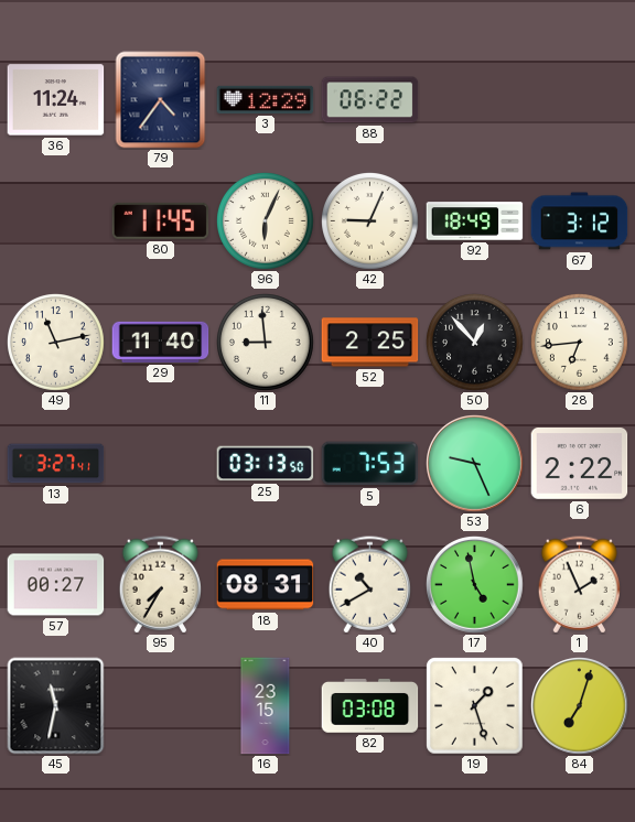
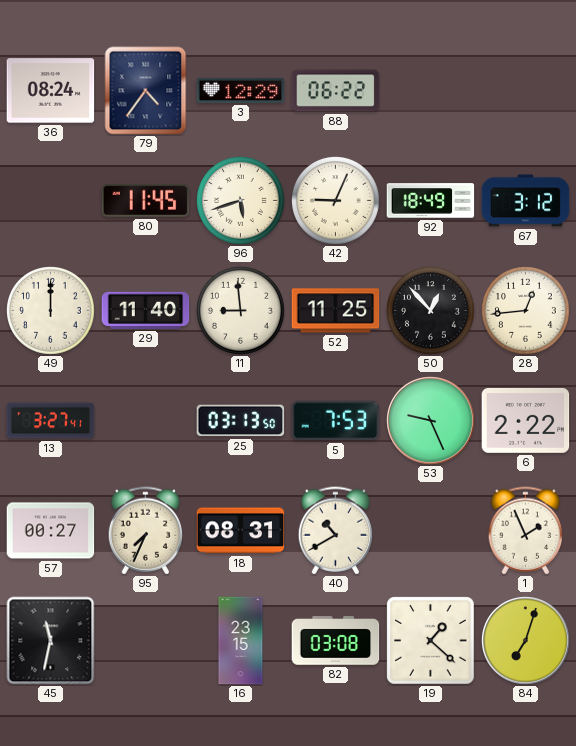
36: 11:24 -> 08:24
96: 6:04 -> 5:42
49: 11:13 -> 12:00
52: 2:25 -> 11:25
28: 6:44 -> 12:44
95: 7:35 -> 7:34
17: 4:58 -> none
19: 1:27 -> 1:22
